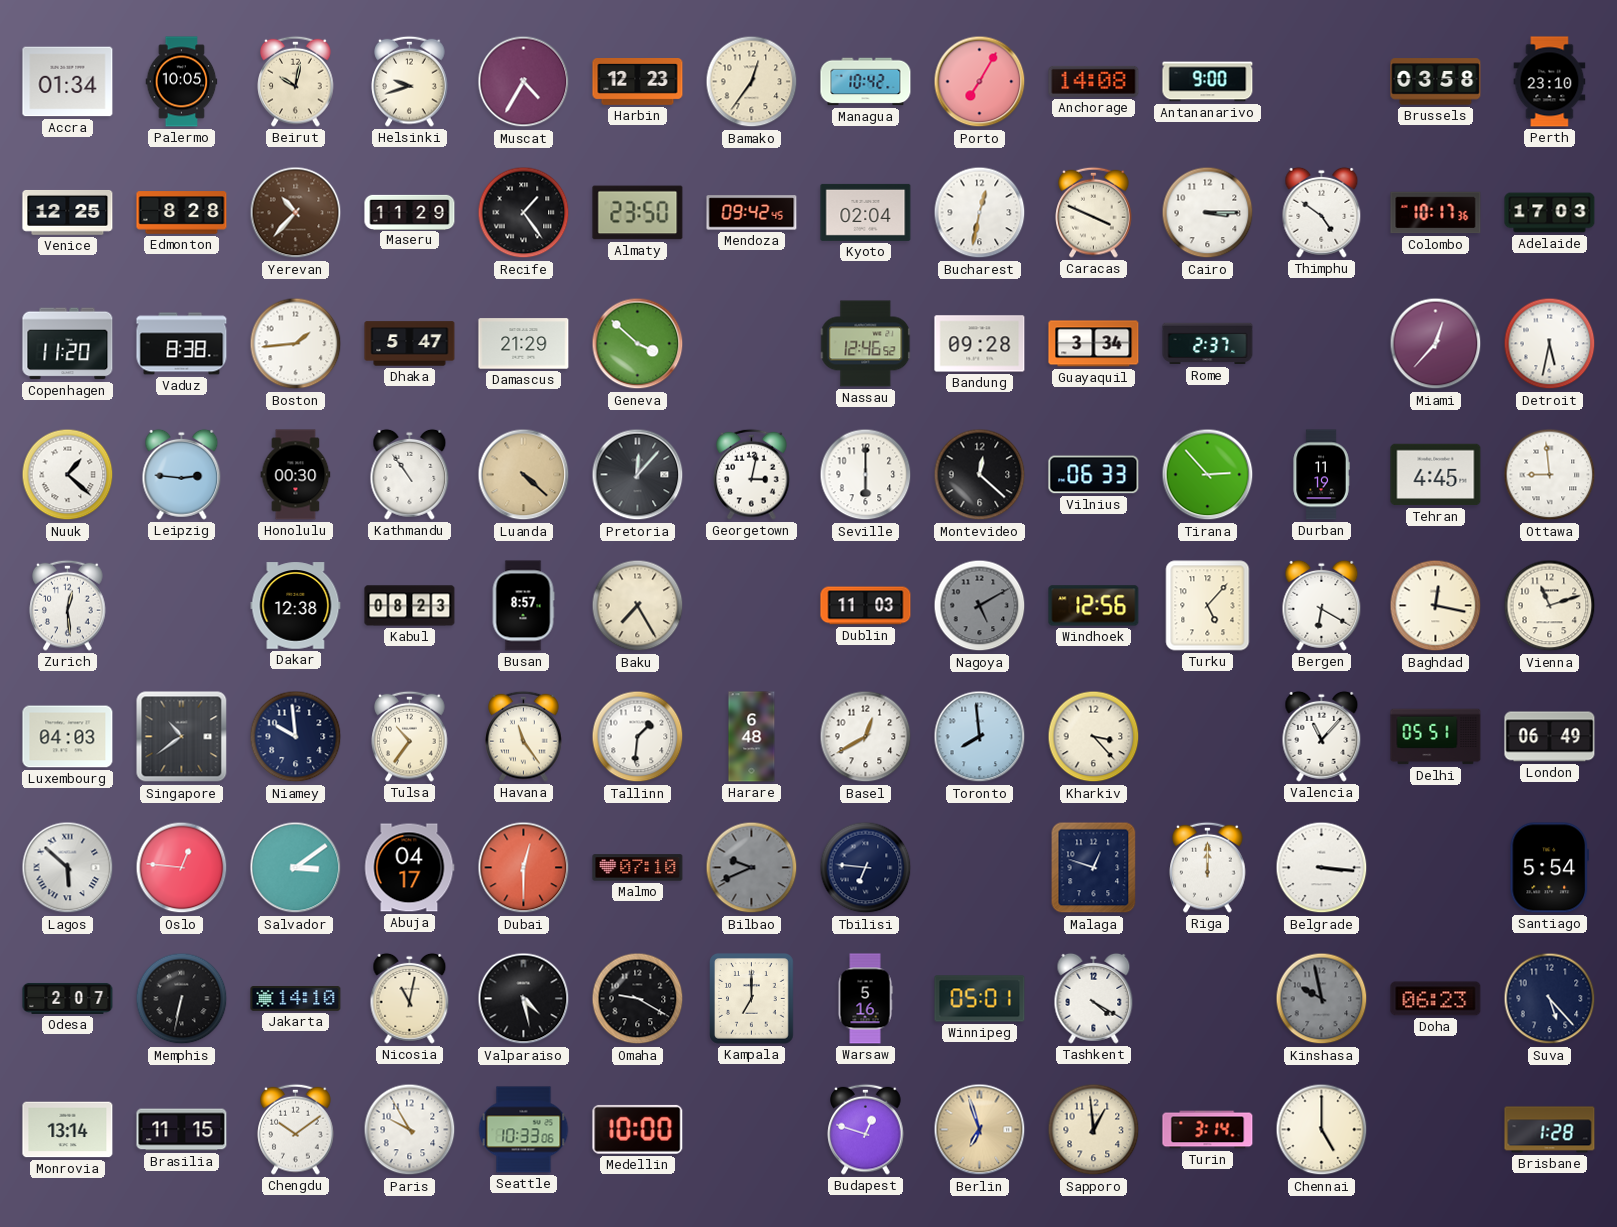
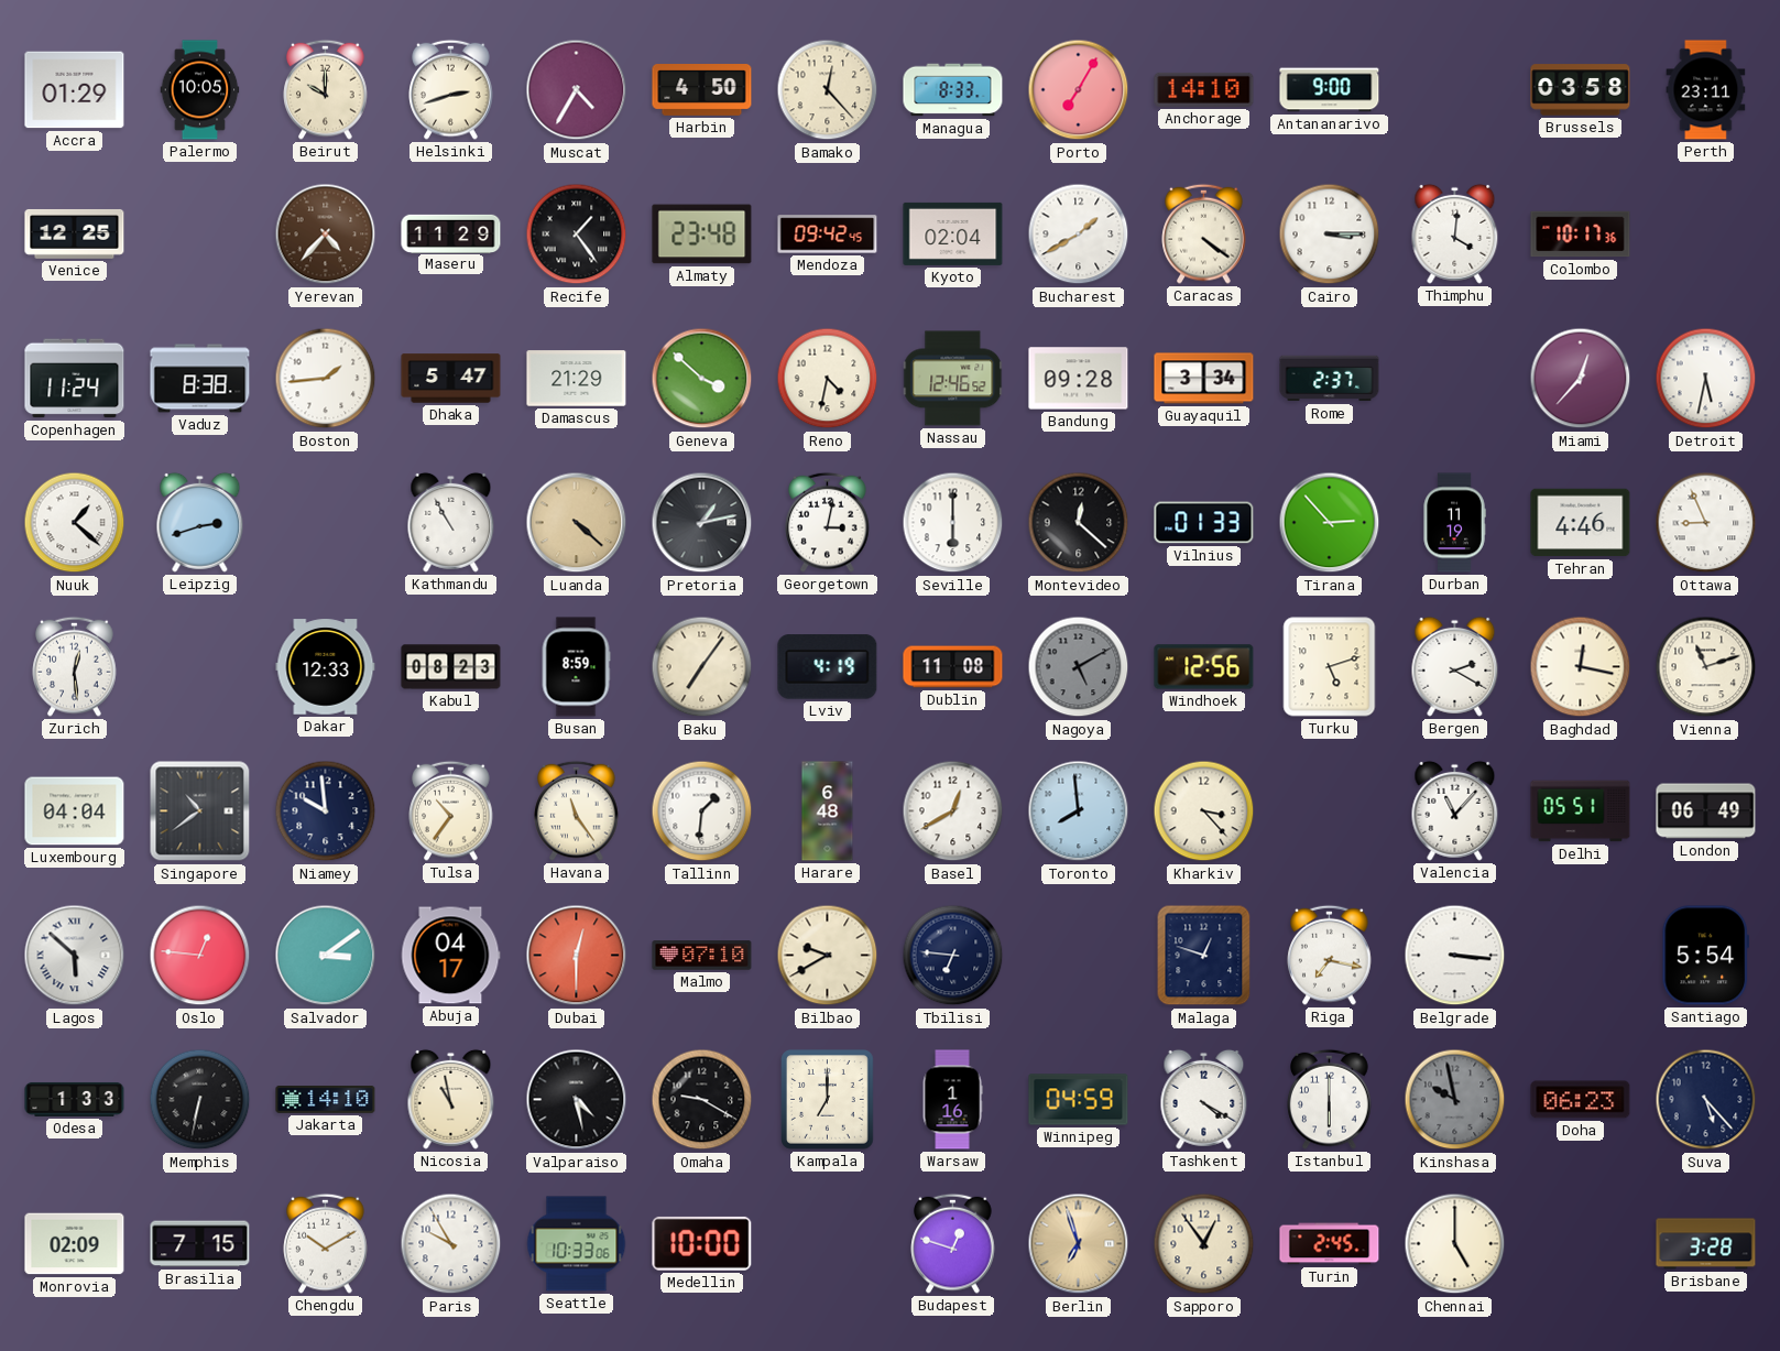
Accra: 01:34 -> 01:29
Beirut: 10:02 -> 10:00
Helsinki: 9:42 -> 2:42
Harbin: 12:23 -> 4:50
Bamako: 12:36 -> 12:23
Managua: 10:42 -> 8:33
Anchorage: 14:08 -> 14:10
Perth: 23:10 -> 23:11
Edmonton: 8:28 -> none
Yerevan: 10:37 -> 4:37
Almaty: 23:50 -> 23:48
Bucharest: 12:32 -> 1:40
Caracas: 3:49 -> 4:21
Thimphu: 4:51 -> 4:01
Adelaide: 17:03 -> none
Copenhagen: 11:20 -> 11:24
Reno: none -> 4:32
Leipzig: 2:46 -> 2:42
Honolulu: 00:30 -> none
Kathmandu: 10:54 -> 10:55
Pretoria: 12:07 -> 1:13
Vilnius: 06:33 -> 01:33
Tehran: 4:45 -> 4:46
Ottawa: 8:59 -> 8:56
Dakar: 12:38 -> 12:33
Busan: 8:57 -> 8:59
Baku: 7:25 -> 7:06
Lviv: none -> 4:19
Dublin: 11:03 -> 11:08
Turku: 5:07 -> 5:12
Bergen: 6:20 -> 2:20
Luxembourg: 04:03 -> 04:04
Bilbao: 9:41 -> 9:40
Bilbao dial: grey -> cream
Riga: 12:00 -> 7:17
Odesa: 2:07 -> 1:33
Nicosia: 11:02 -> 10:58
Warsaw: 5:16 -> 1:16
Winnipeg: 05:01 -> 04:59
Istanbul: none -> 6:00
Monrovia: 13:14 -> 02:09
Brasilia: 11:15 -> 7:15
Chengdu: 10:09 -> 10:10
Sapporo: 12:59 -> 12:54
Turin: 3:14 -> 2:45
Brisbane: 1:28 -> 3:28
